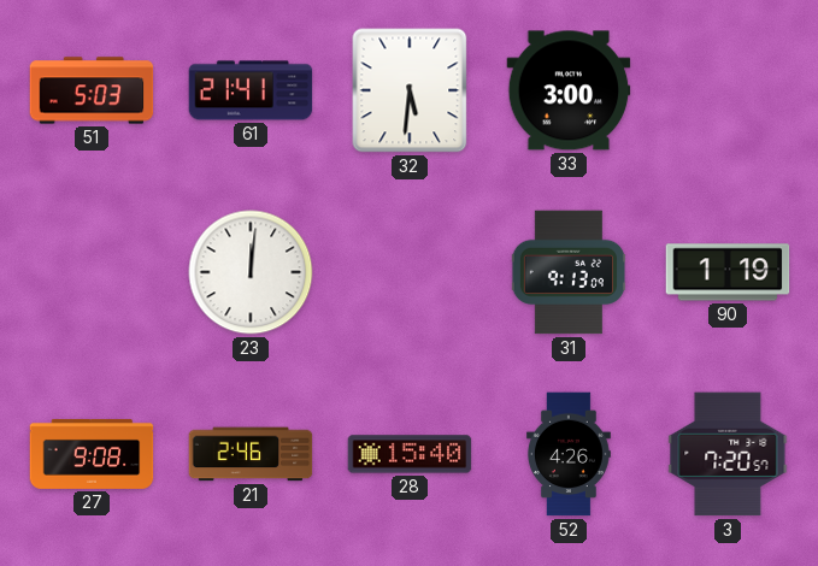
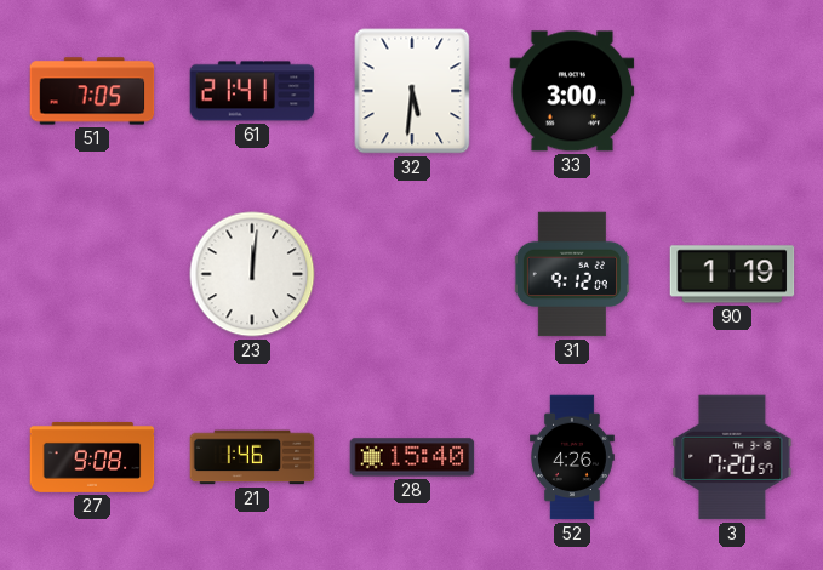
51: 5:03 -> 7:05
31: 9:13 -> 9:12
21: 2:46 -> 1:46
